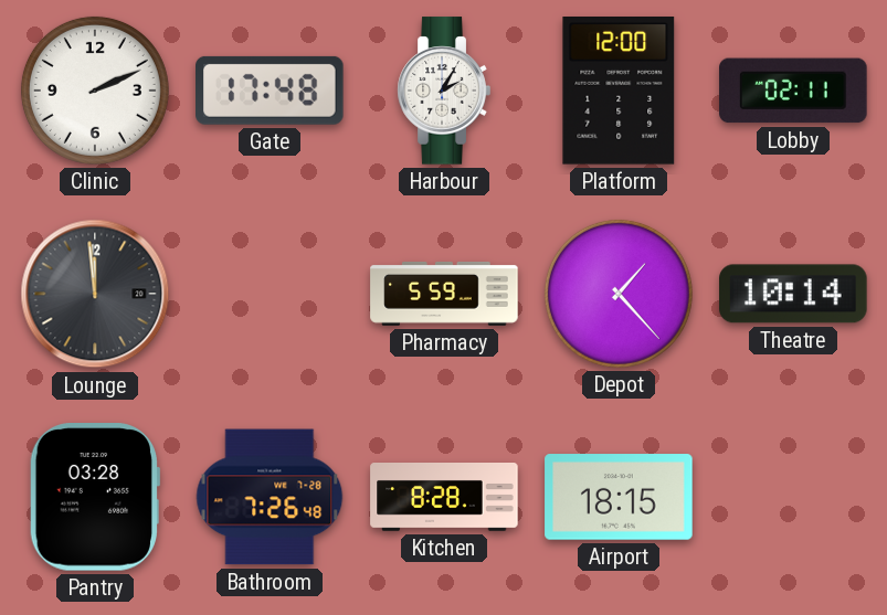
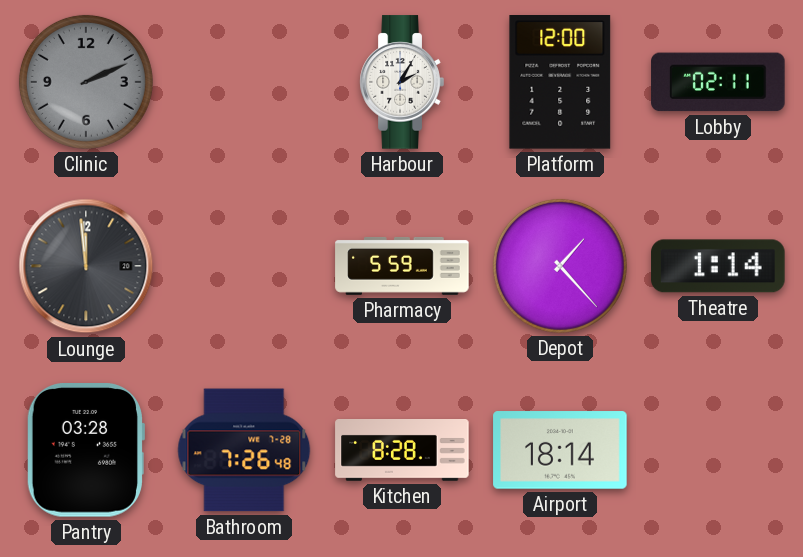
Clinic dial: white -> grey
Gate: 17:48 -> none
Theatre: 10:14 -> 1:14
Airport: 18:15 -> 18:14
